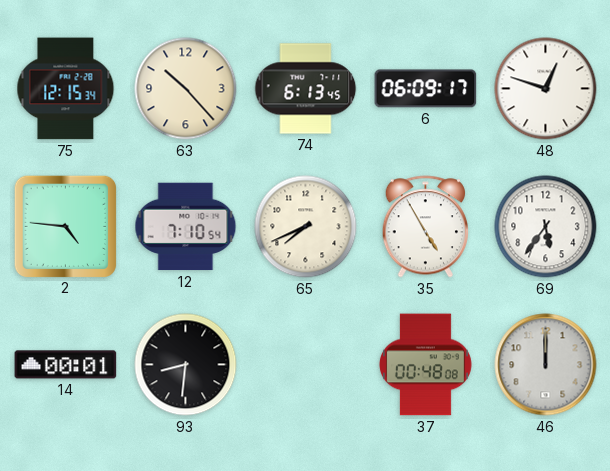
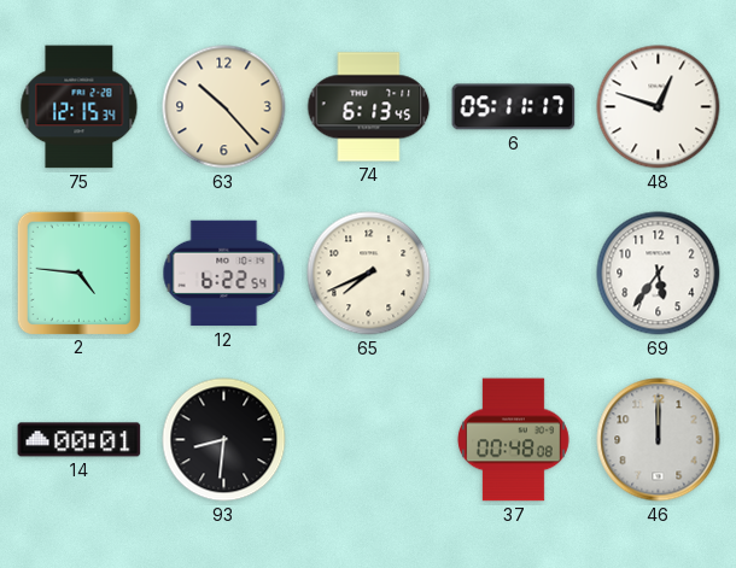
6: 06:09 -> 05:11
12: 7:10 -> 6:22
35: 4:55 -> none
